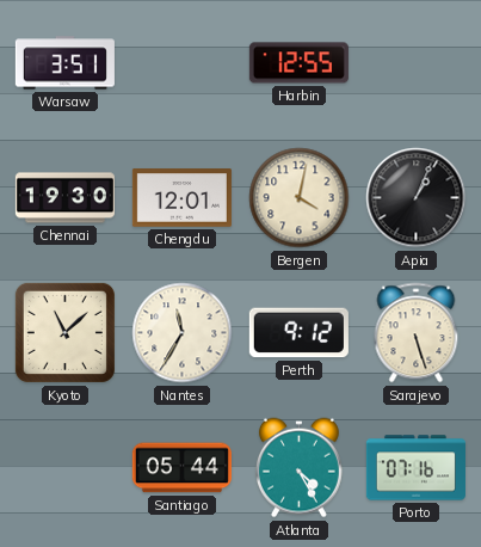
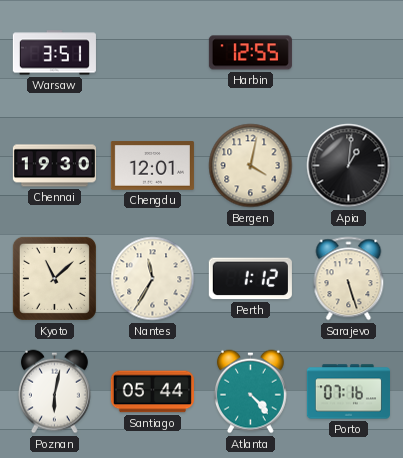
Apia: 1:04 -> 1:01
Perth: 9:12 -> 1:12
Poznan: none -> 6:02
Atlanta: 4:25 -> 4:23
